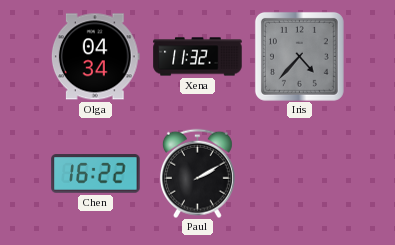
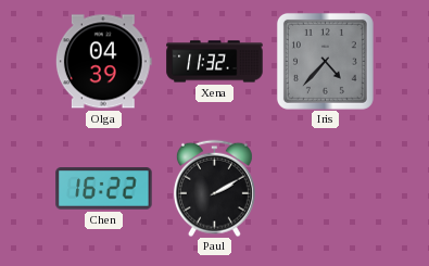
Olga: 04:34 -> 04:39
